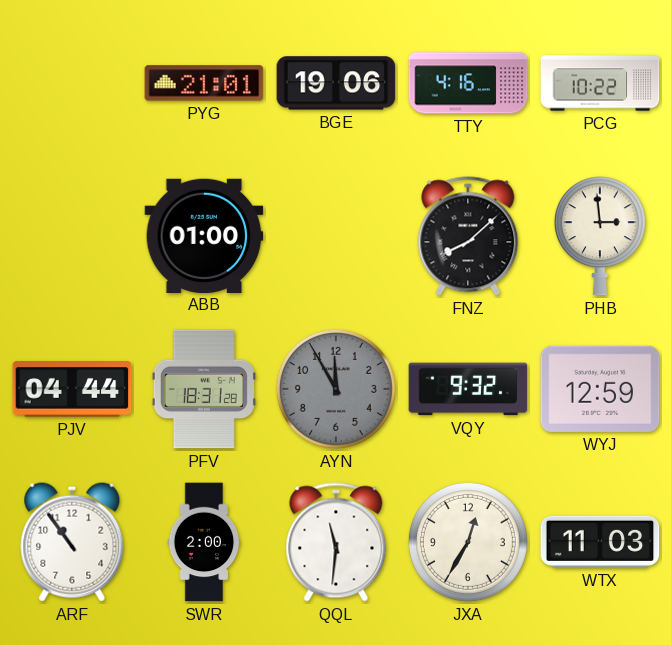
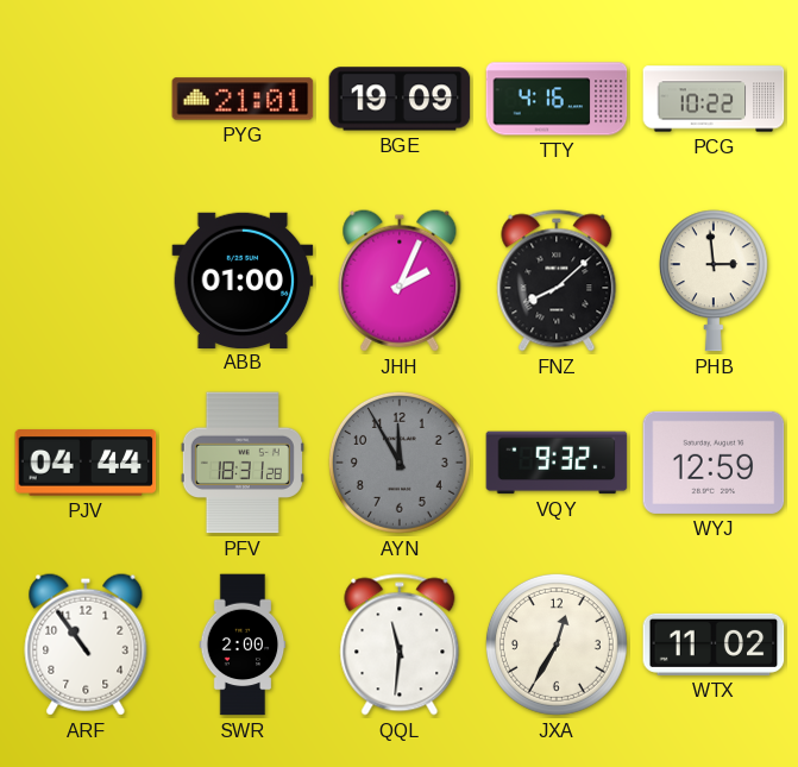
BGE: 19:06 -> 19:09
JHH: none -> 2:04
WTX: 11:03 -> 11:02
